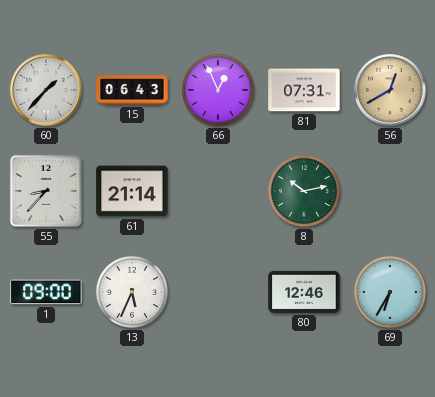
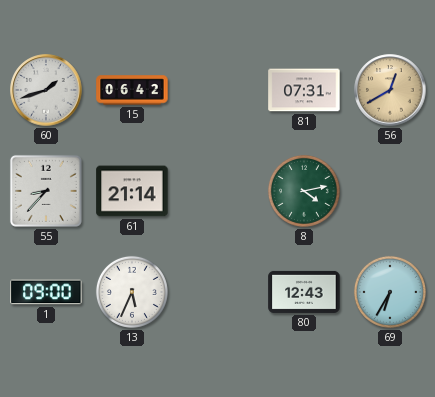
60: 1:37 -> 1:42
15: 06:43 -> 06:42
66: 12:56 -> none
8: 10:13 -> 4:13
80: 12:46 -> 12:43
